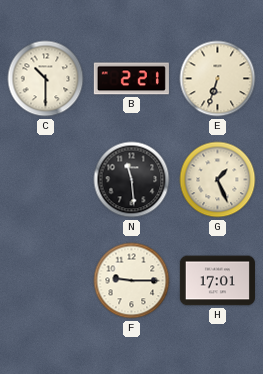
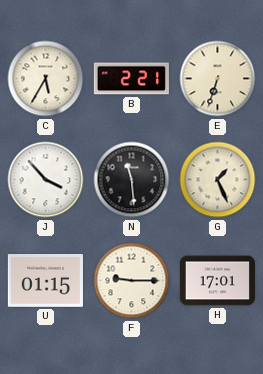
C: 10:30 -> 5:35
J: none -> 3:53
U: none -> 01:15
